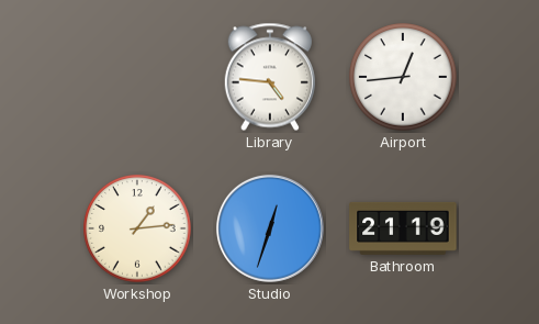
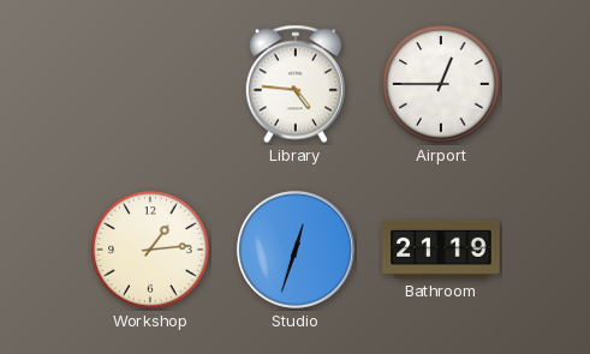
Airport: 12:44 -> 12:45
